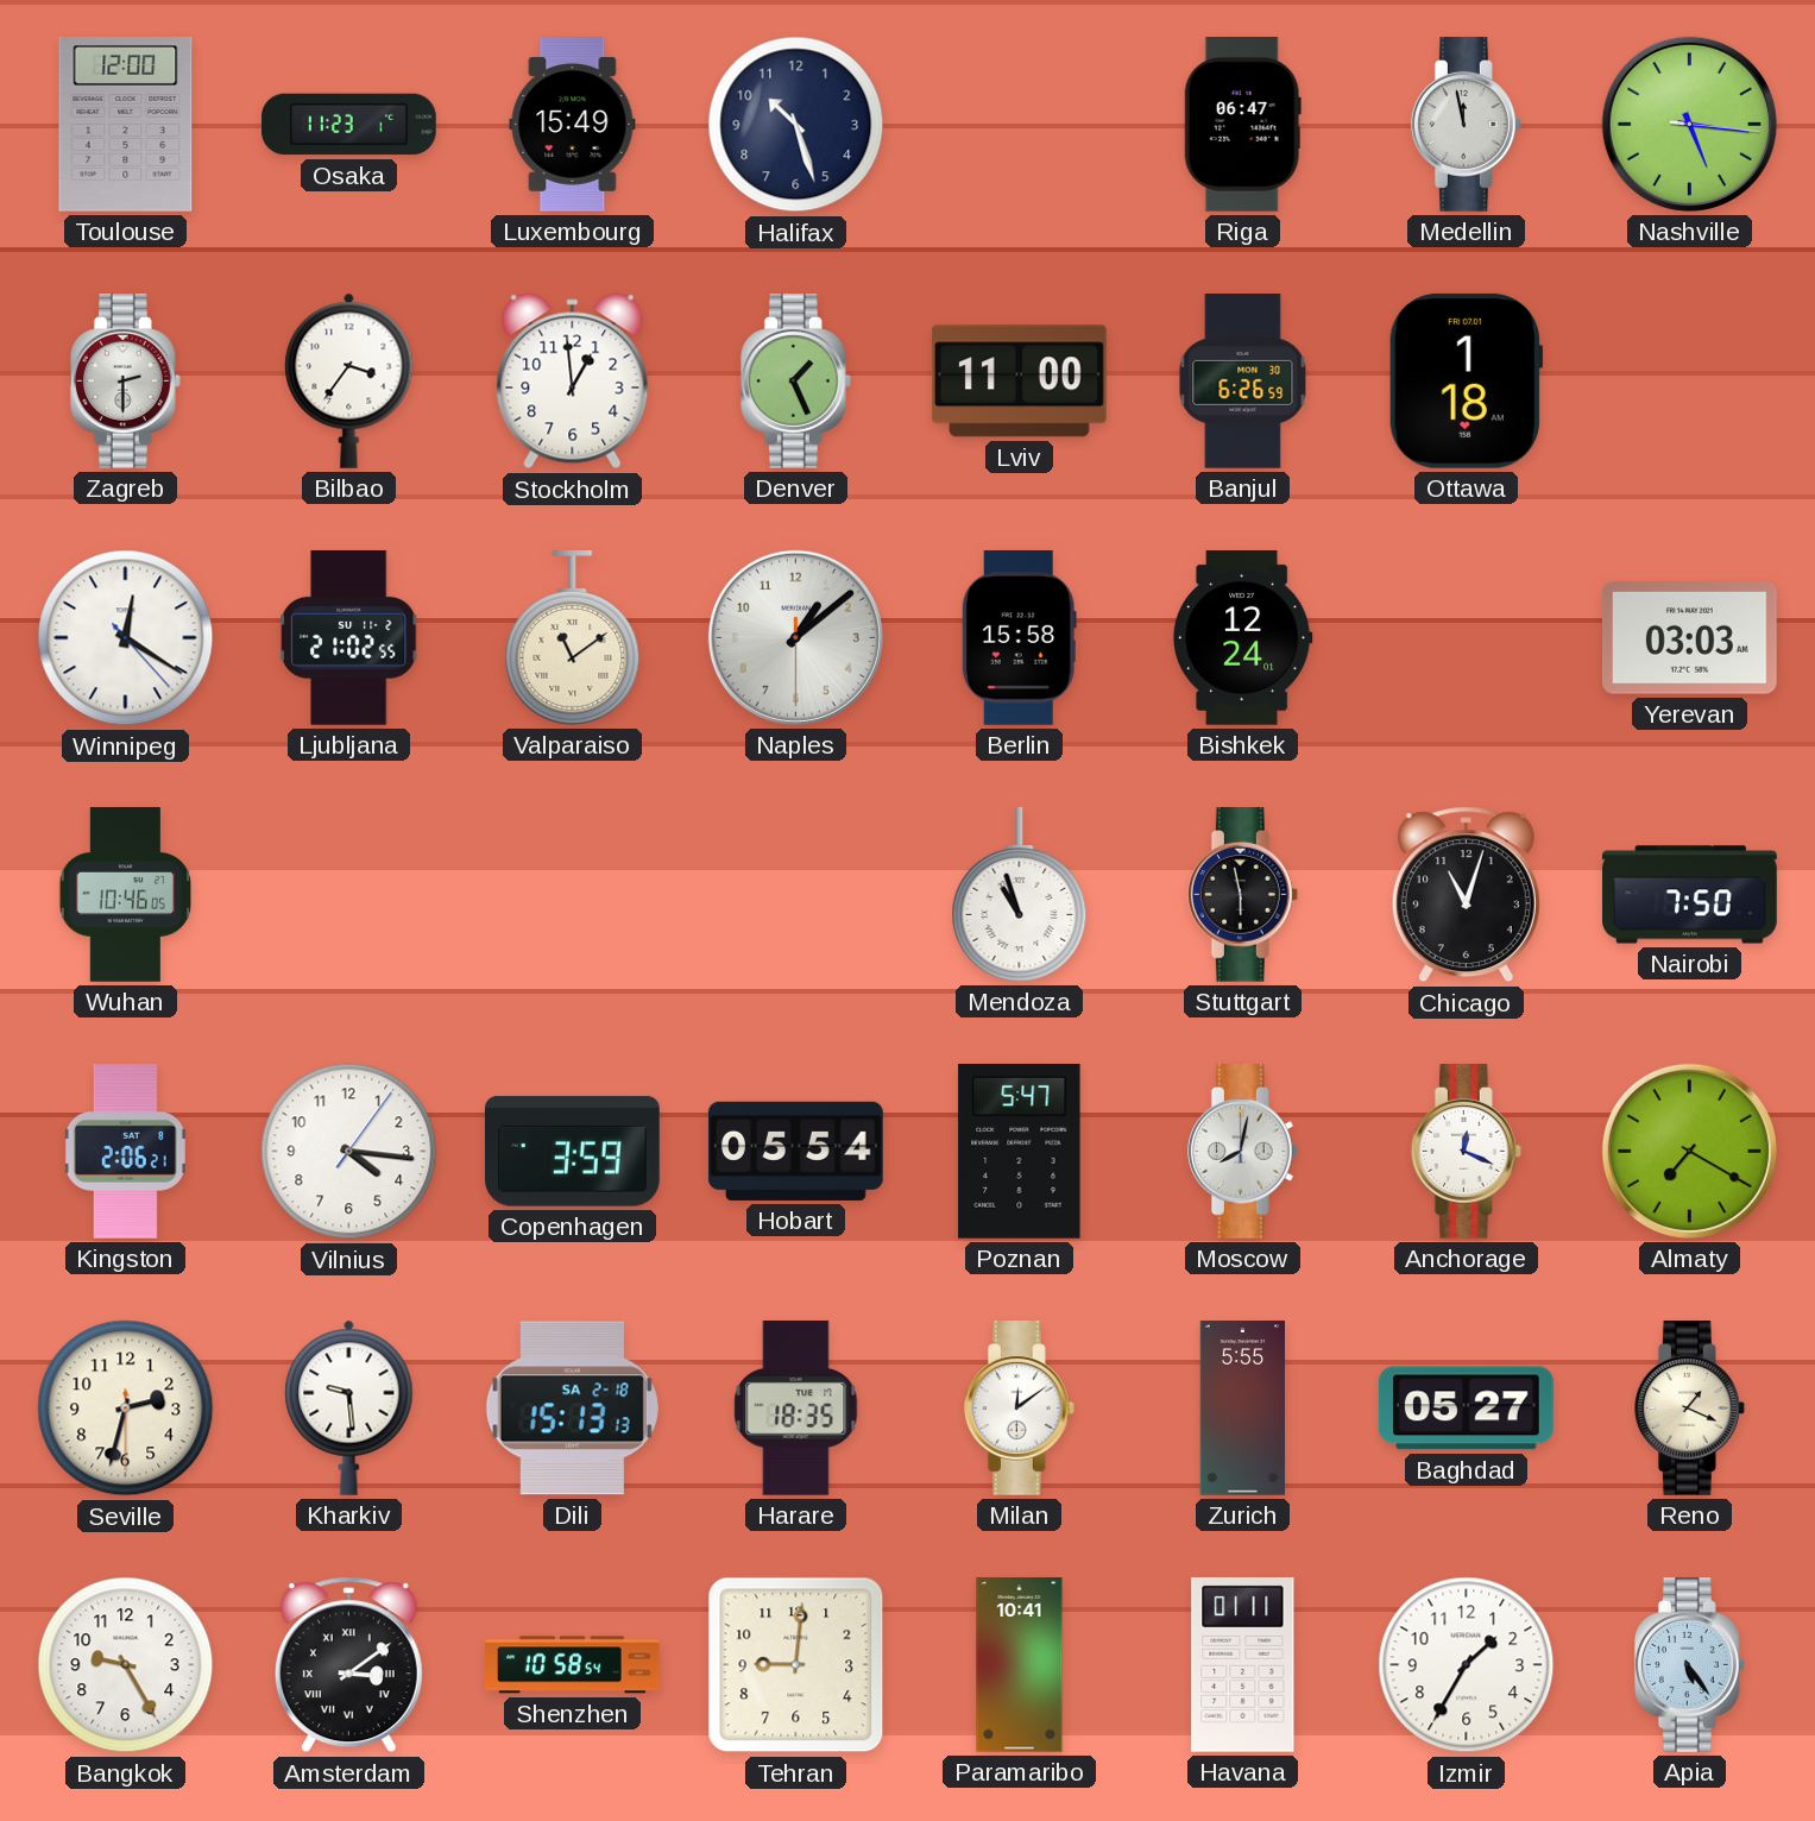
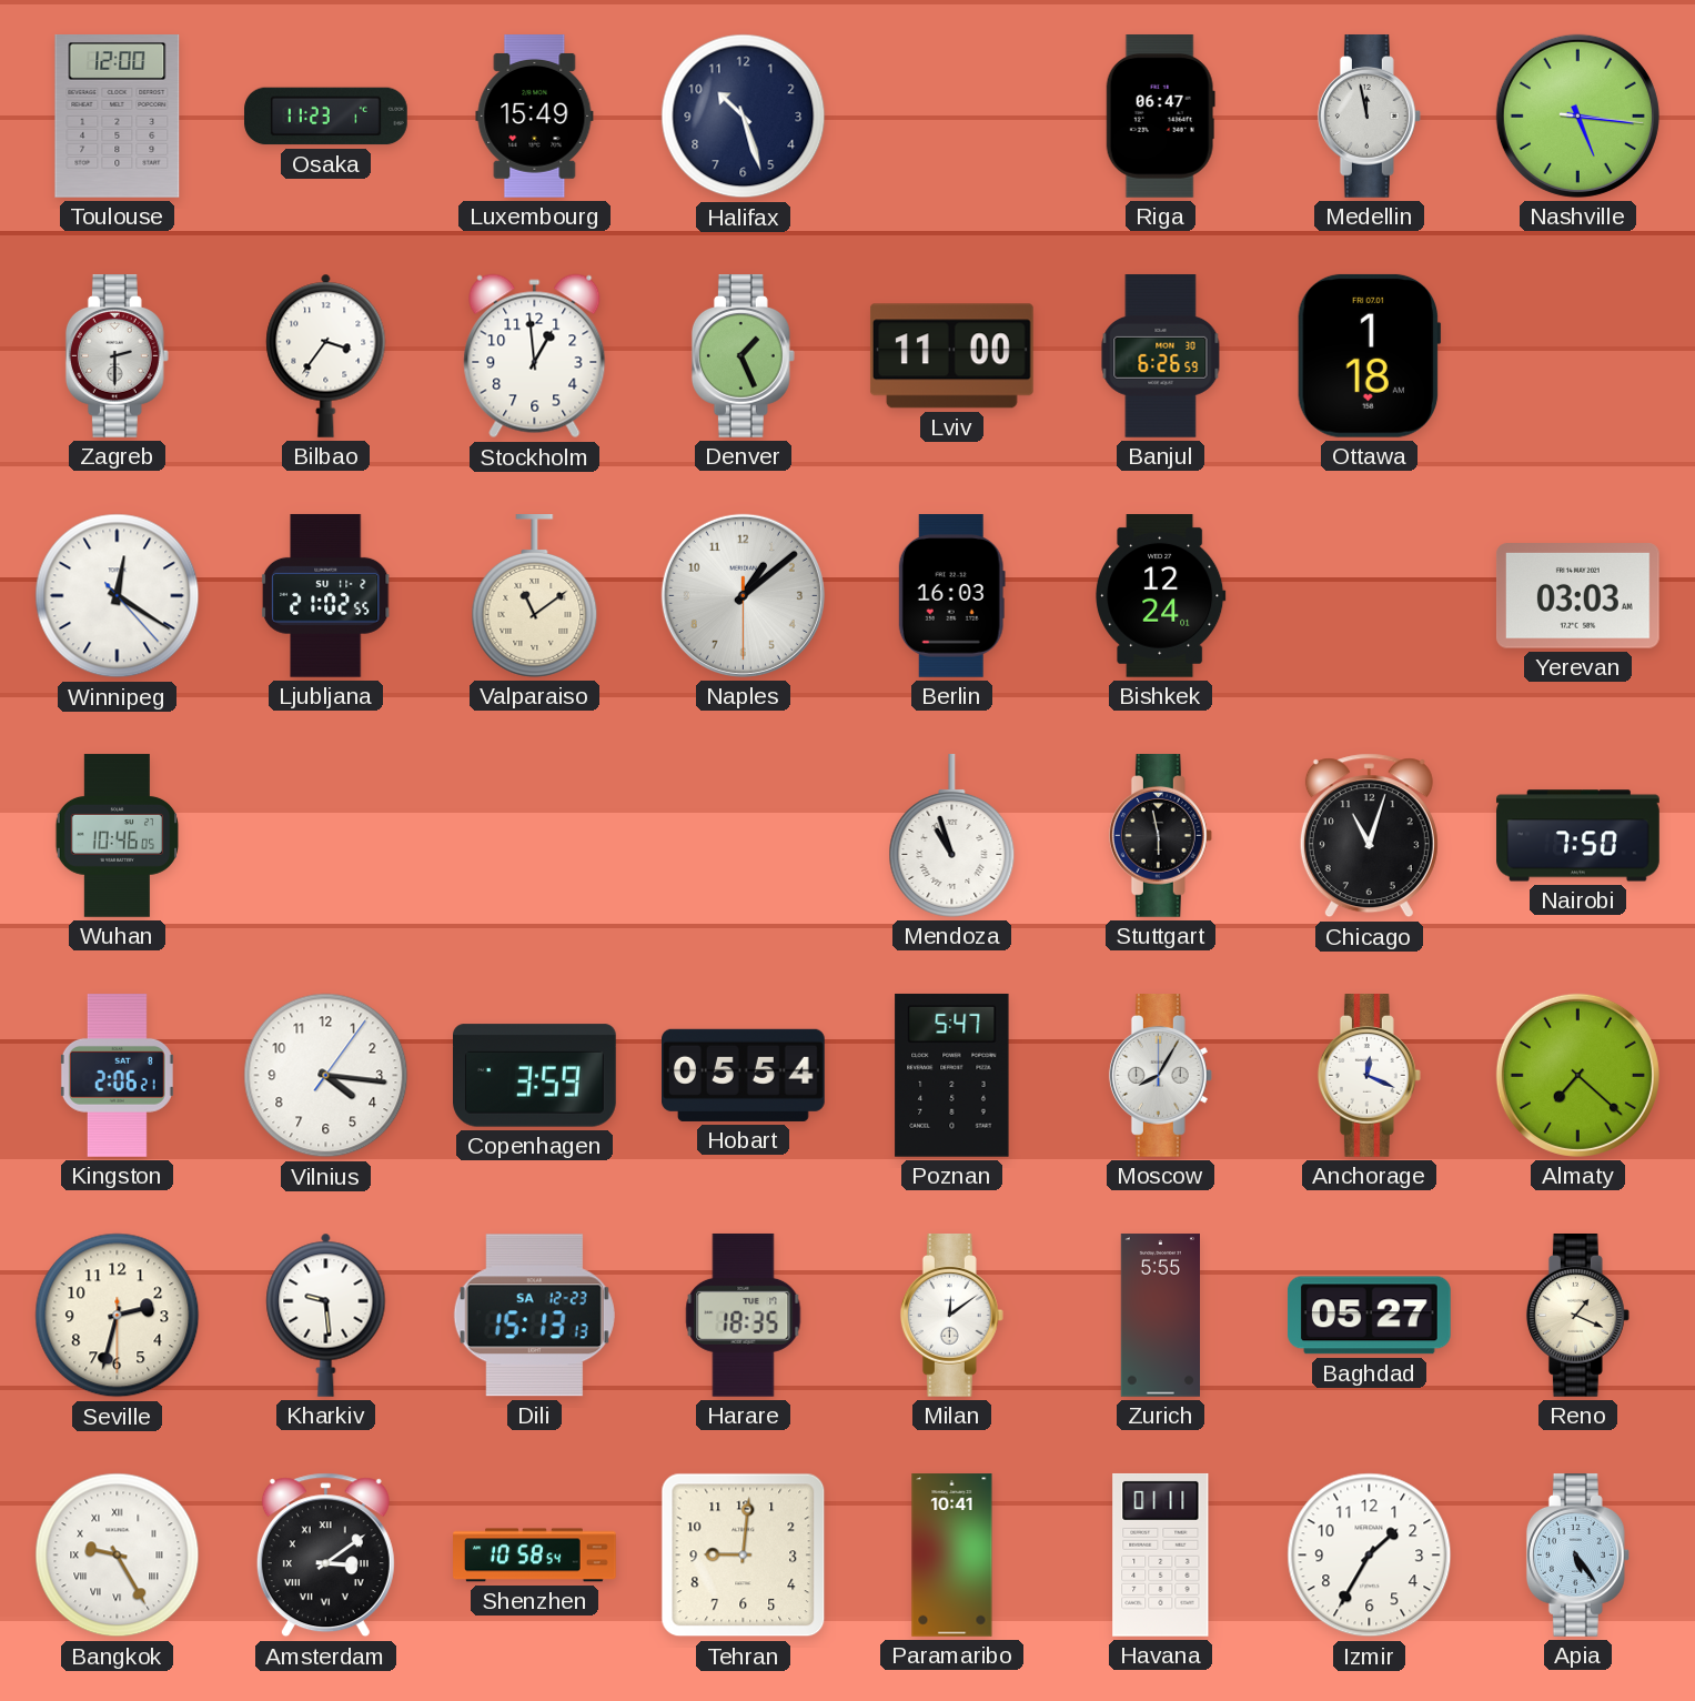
Berlin: 15:58 -> 16:03
Moscow: 8:02 -> 8:05
Almaty: 7:20 -> 7:22
Dili date: SA 2-18 -> SA 12-23
Bangkok numerals: Arabic -> Roman
